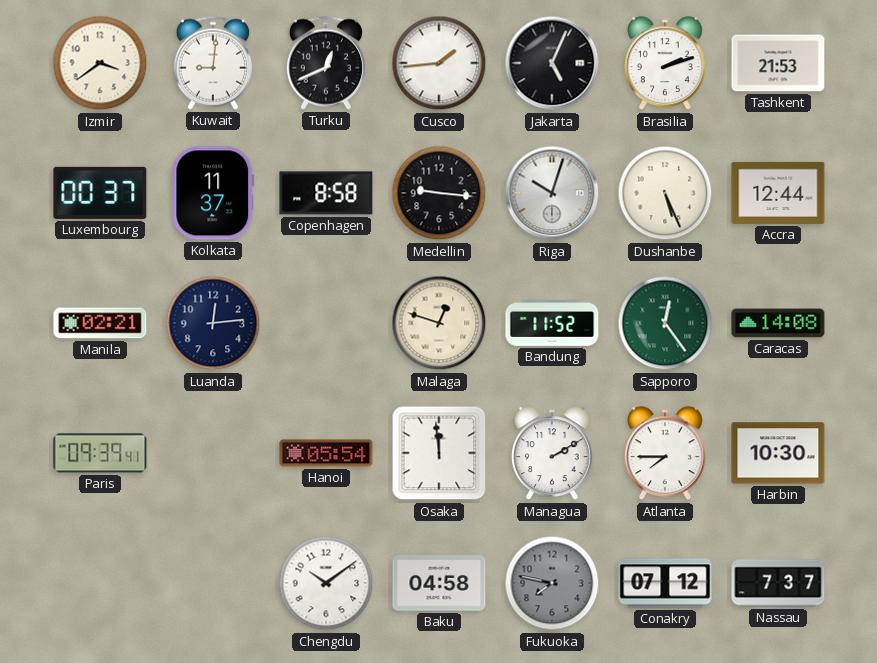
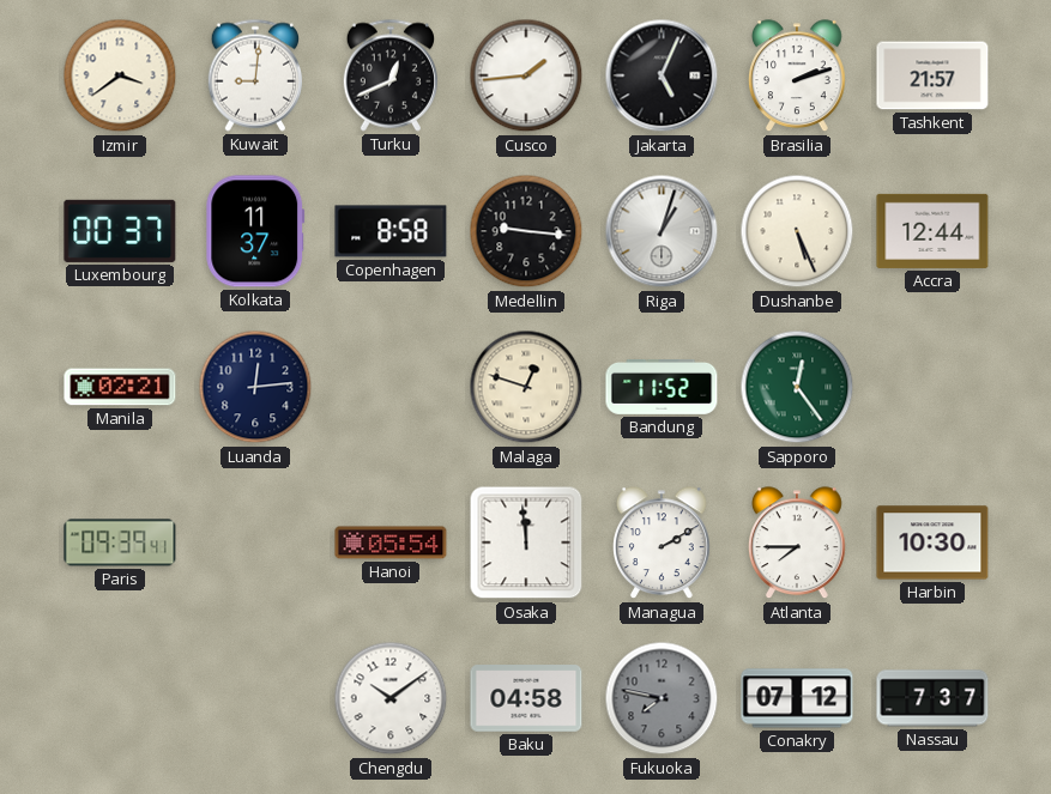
Tashkent: 21:53 -> 21:57
Riga: 10:03 -> 1:03
Caracas: 14:08 -> none
